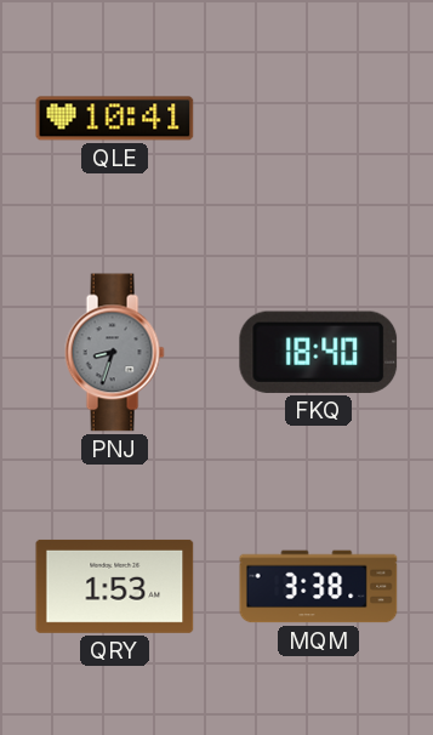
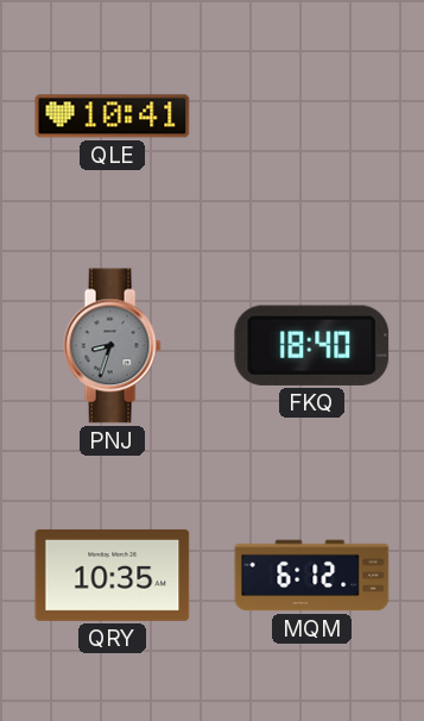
QRY: 1:53 -> 10:35
MQM: 3:38 -> 6:12
